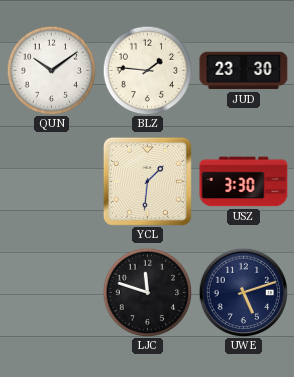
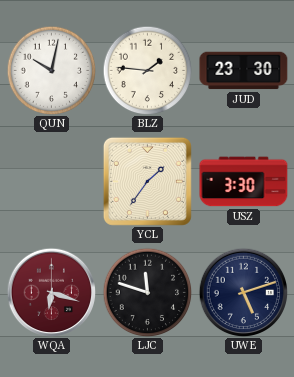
QUN: 10:09 -> 10:02
YCL: 1:31 -> 1:36
WQA: none -> 6:18
